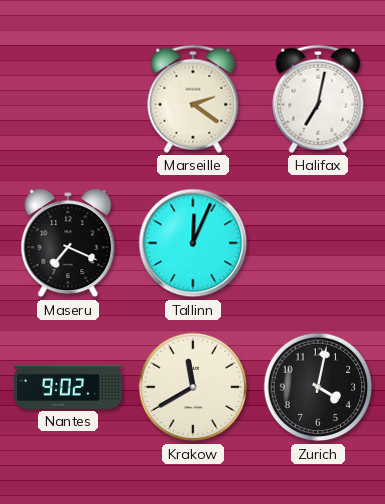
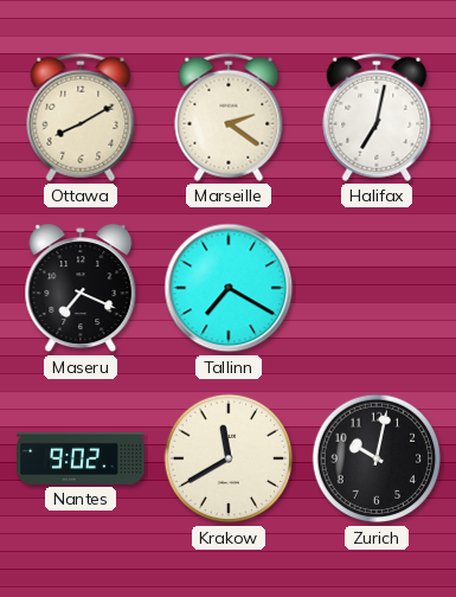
Ottawa: none -> 8:10
Tallinn: 12:04 -> 7:20
Zurich: 4:02 -> 10:02
